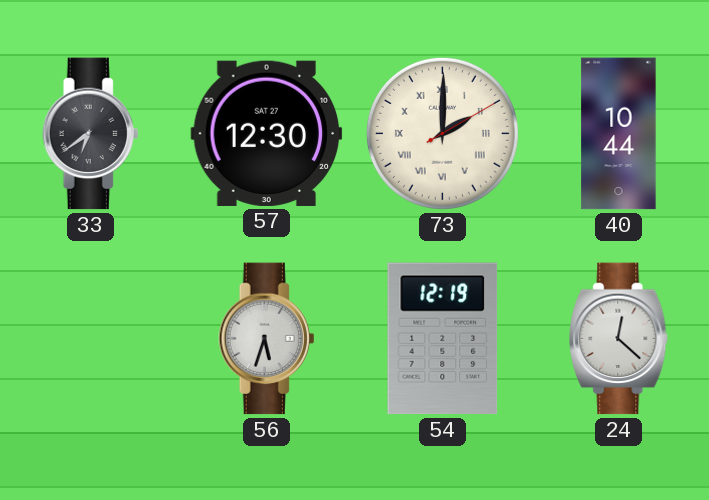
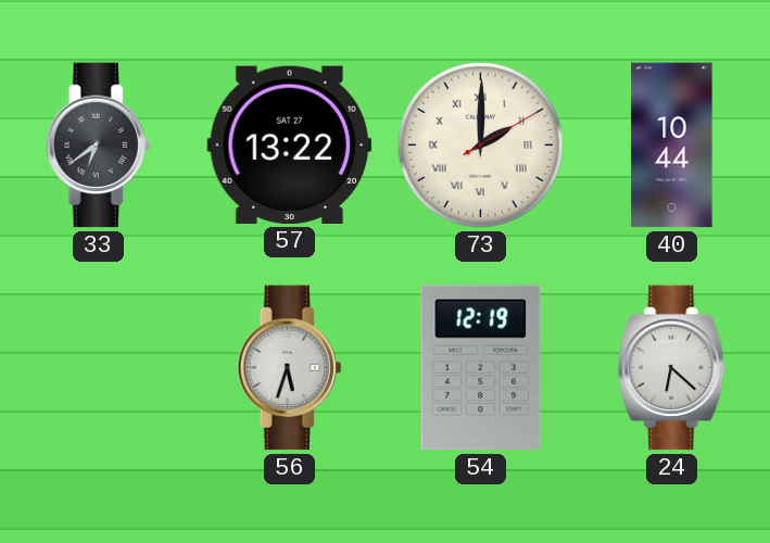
57: 12:30 -> 13:22
24: 12:22 -> 6:22
